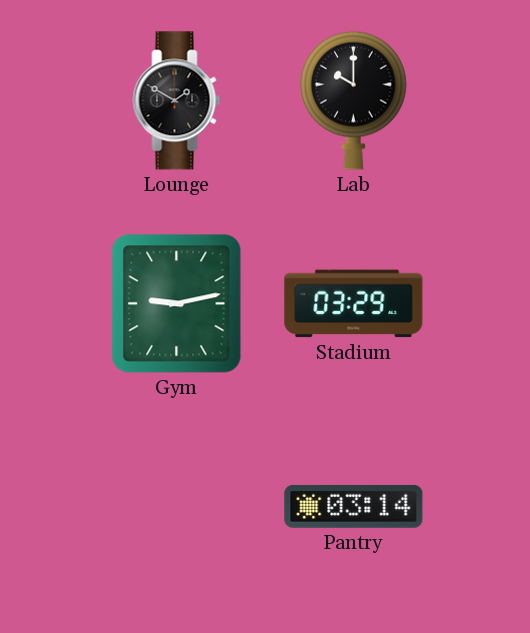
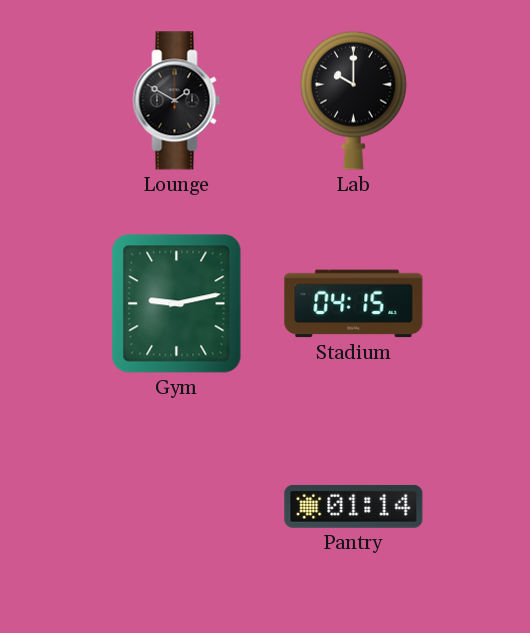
Stadium: 03:29 -> 04:15
Pantry: 03:14 -> 01:14
